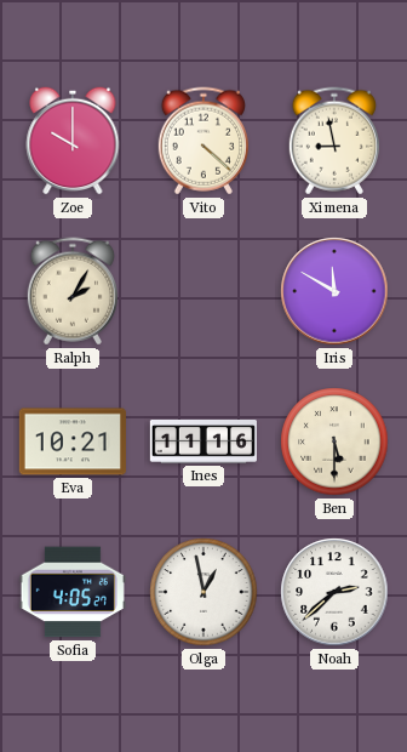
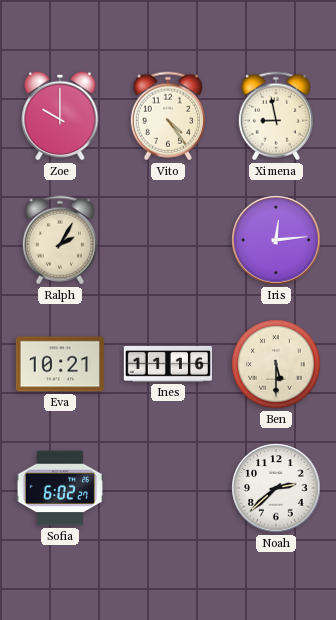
Vito: 4:22 -> 4:24
Iris: 11:50 -> 12:14
Sofia: 4:05 -> 6:02
Olga: 12:58 -> none
